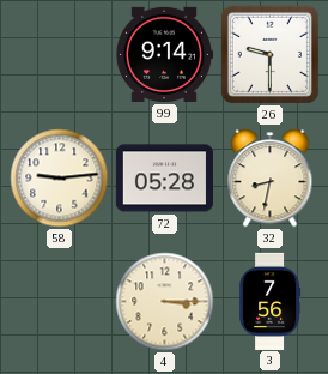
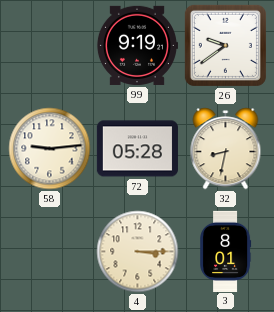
99: 9:14 -> 9:19
26: 9:30 -> 9:39
3: 7:56 -> 8:01
